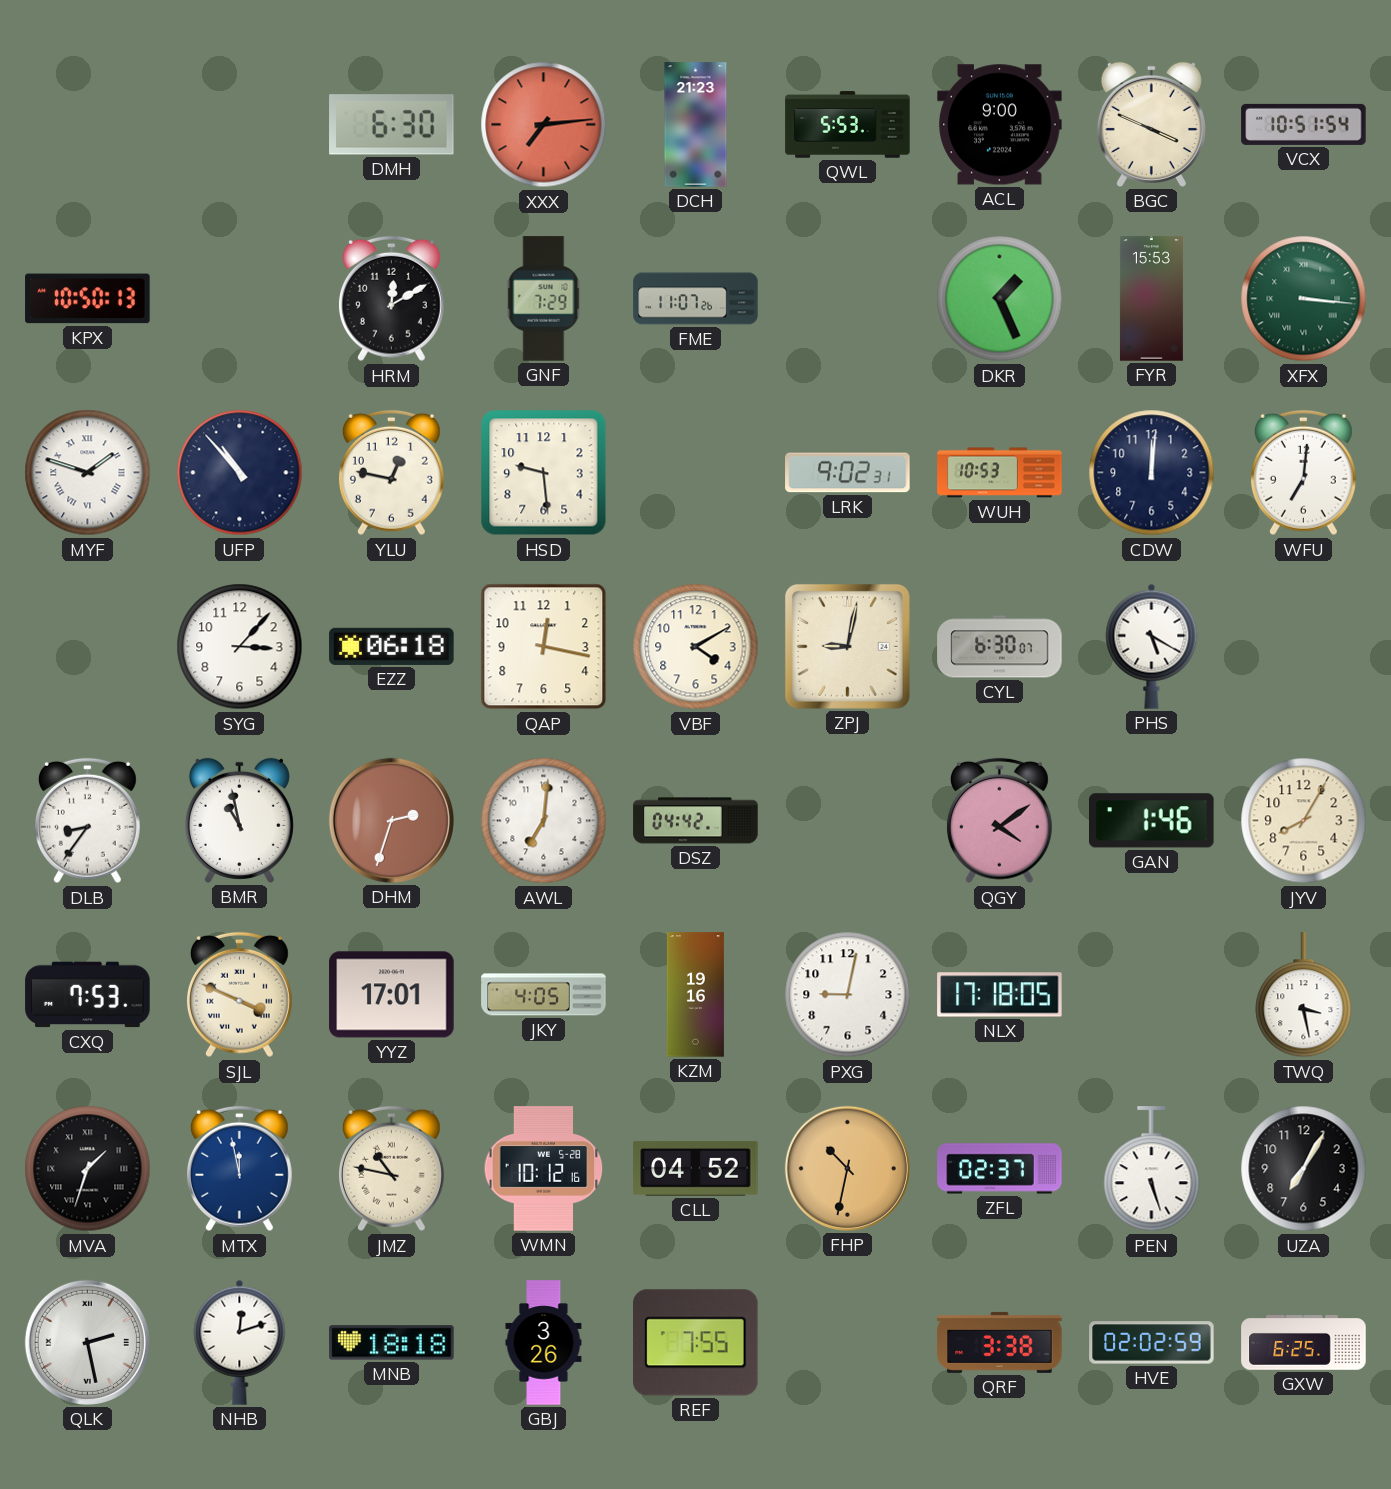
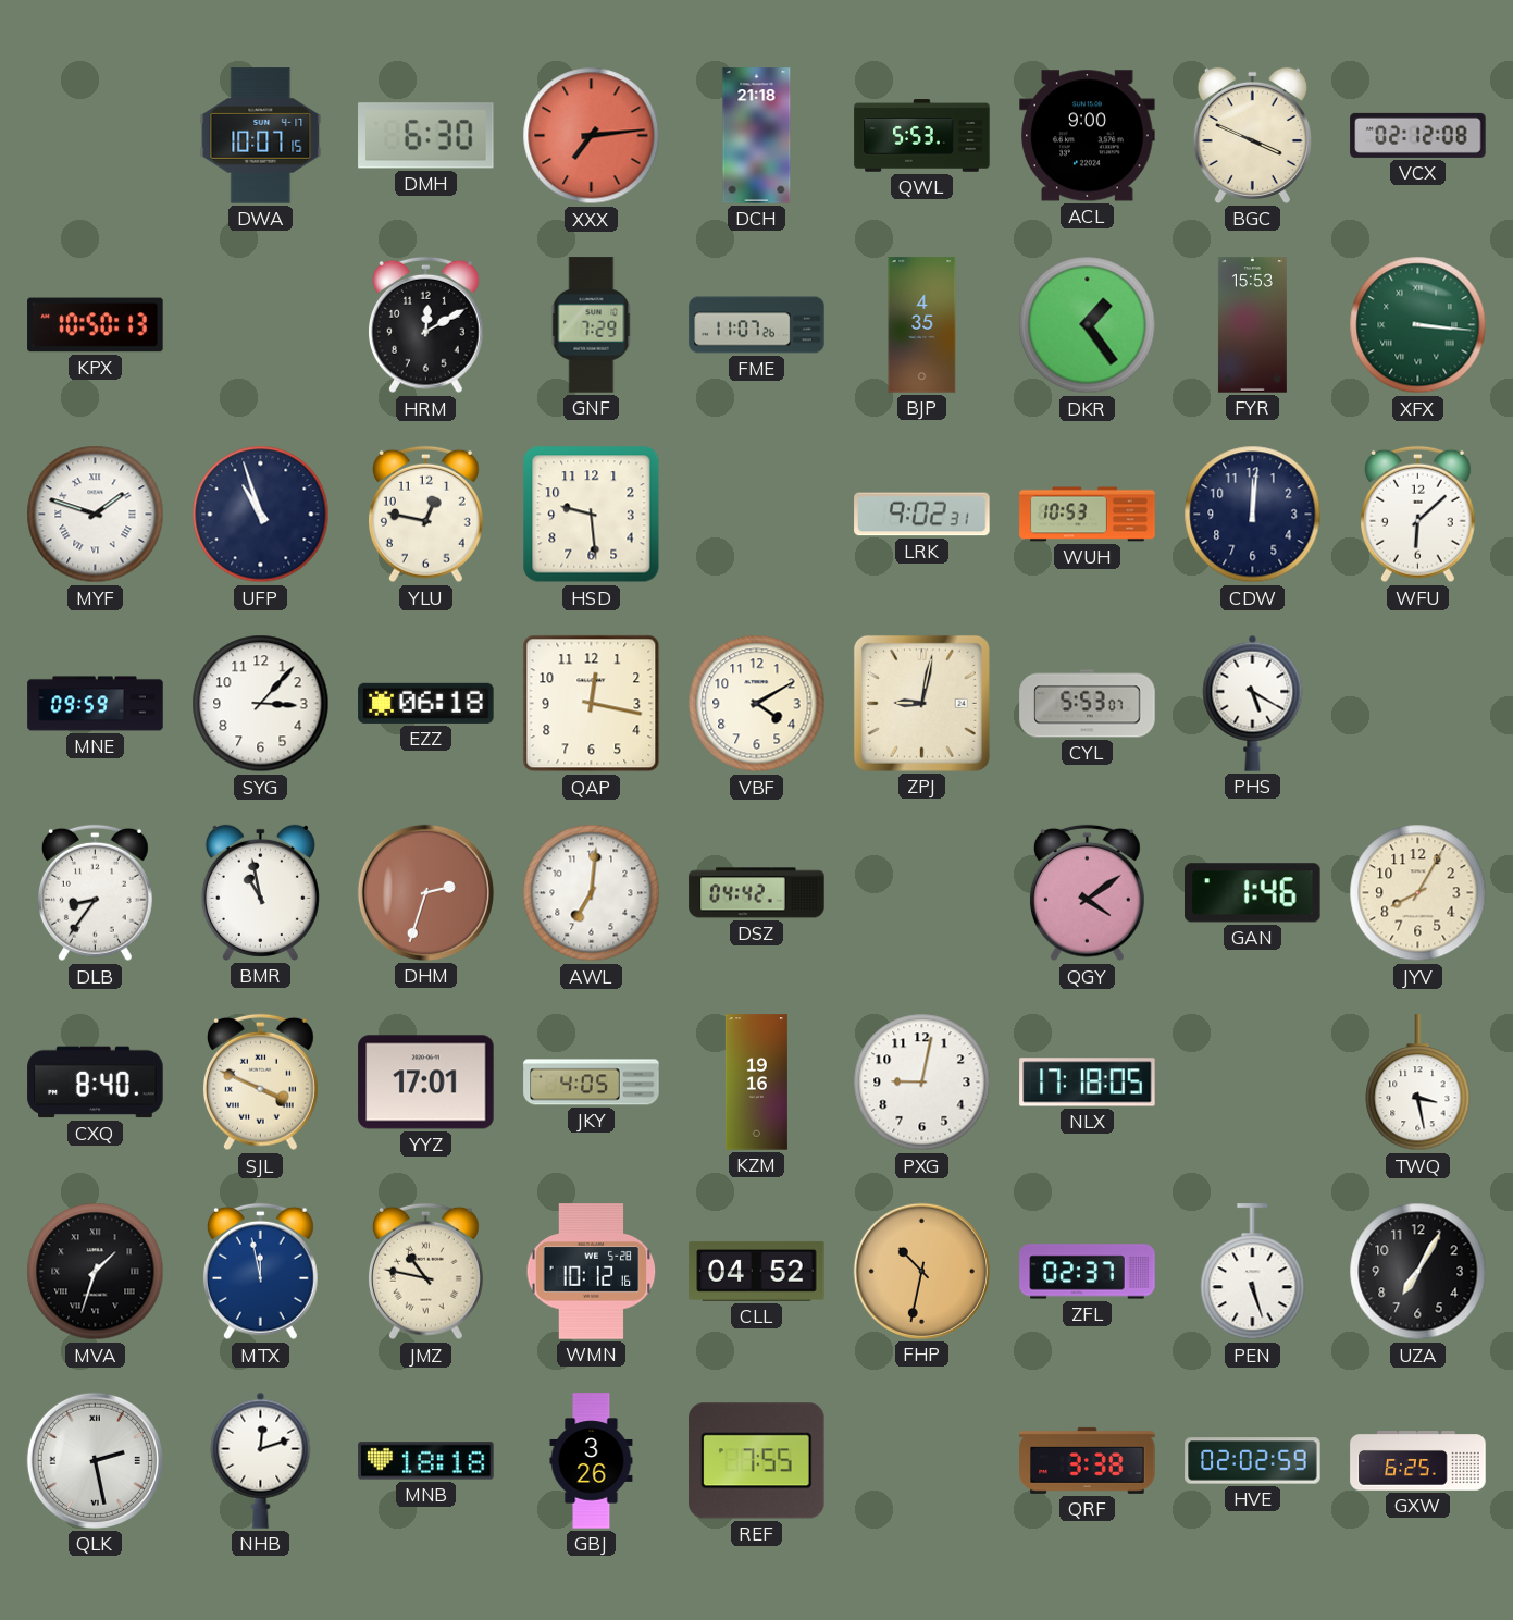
DWA: none -> 10:07
DCH: 21:23 -> 21:18
VCX: 10:51 -> 02:12
BJP: none -> 4:35
DKR: 1:26 -> 1:24
UFP: 10:53 -> 10:57
WFU: 7:01 -> 6:08
MNE: none -> 09:59
CYL: 6:30 -> 5:53
CXQ: 7:53 -> 8:40
